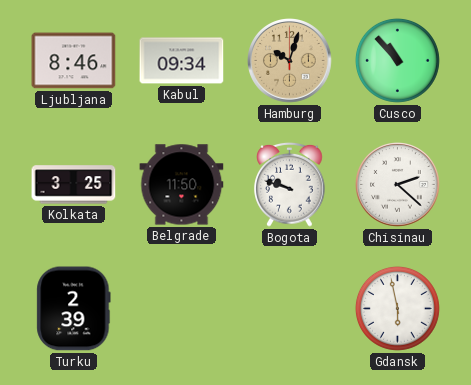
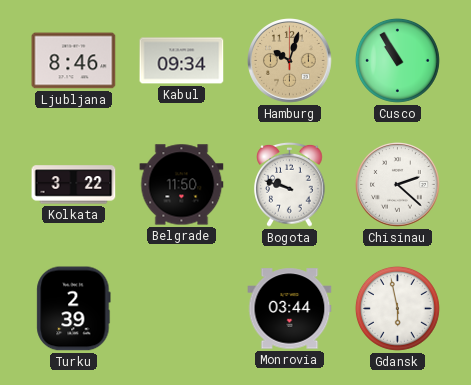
Cusco: 10:53 -> 10:55
Kolkata: 3:25 -> 3:22
Monrovia: none -> 03:44
